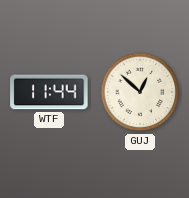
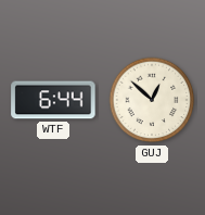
WTF: 11:44 -> 6:44
